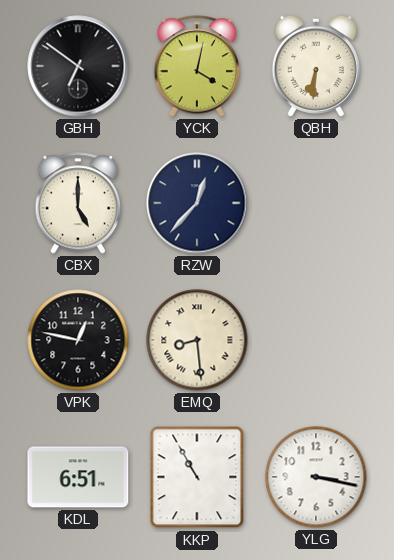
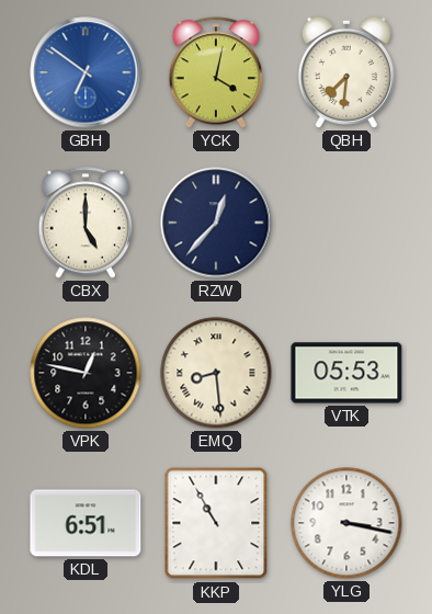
GBH dial: black -> blue
QBH: 6:31 -> 7:31
VTK: none -> 05:53
